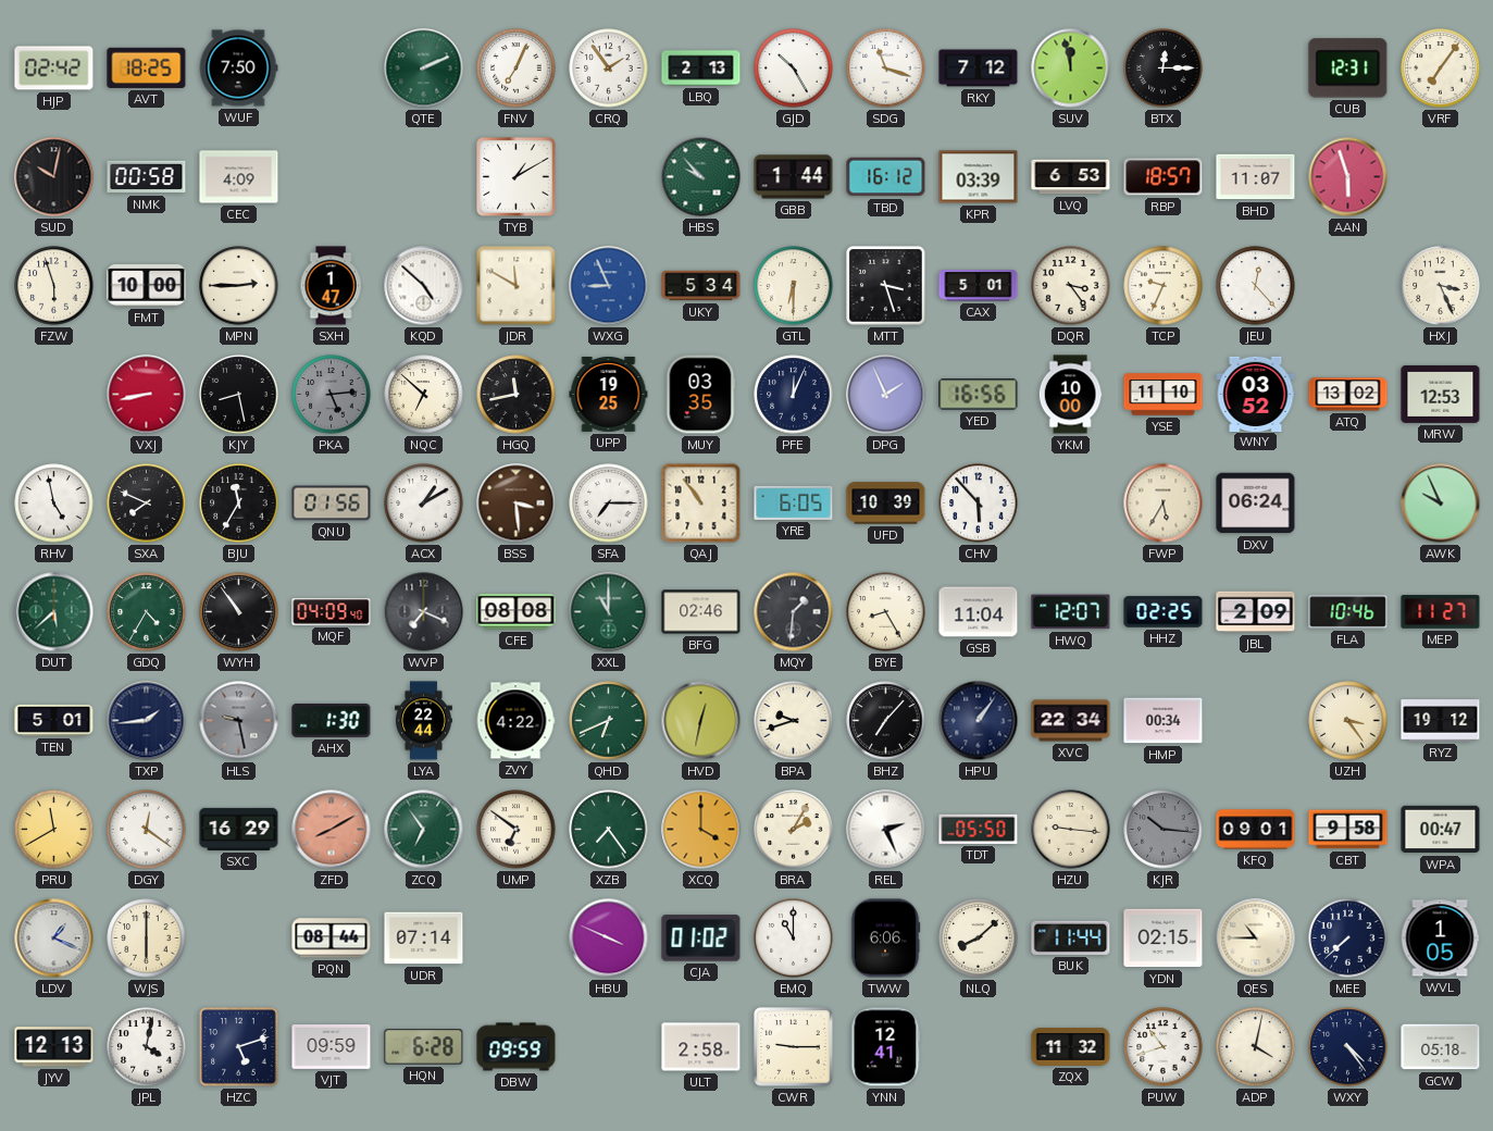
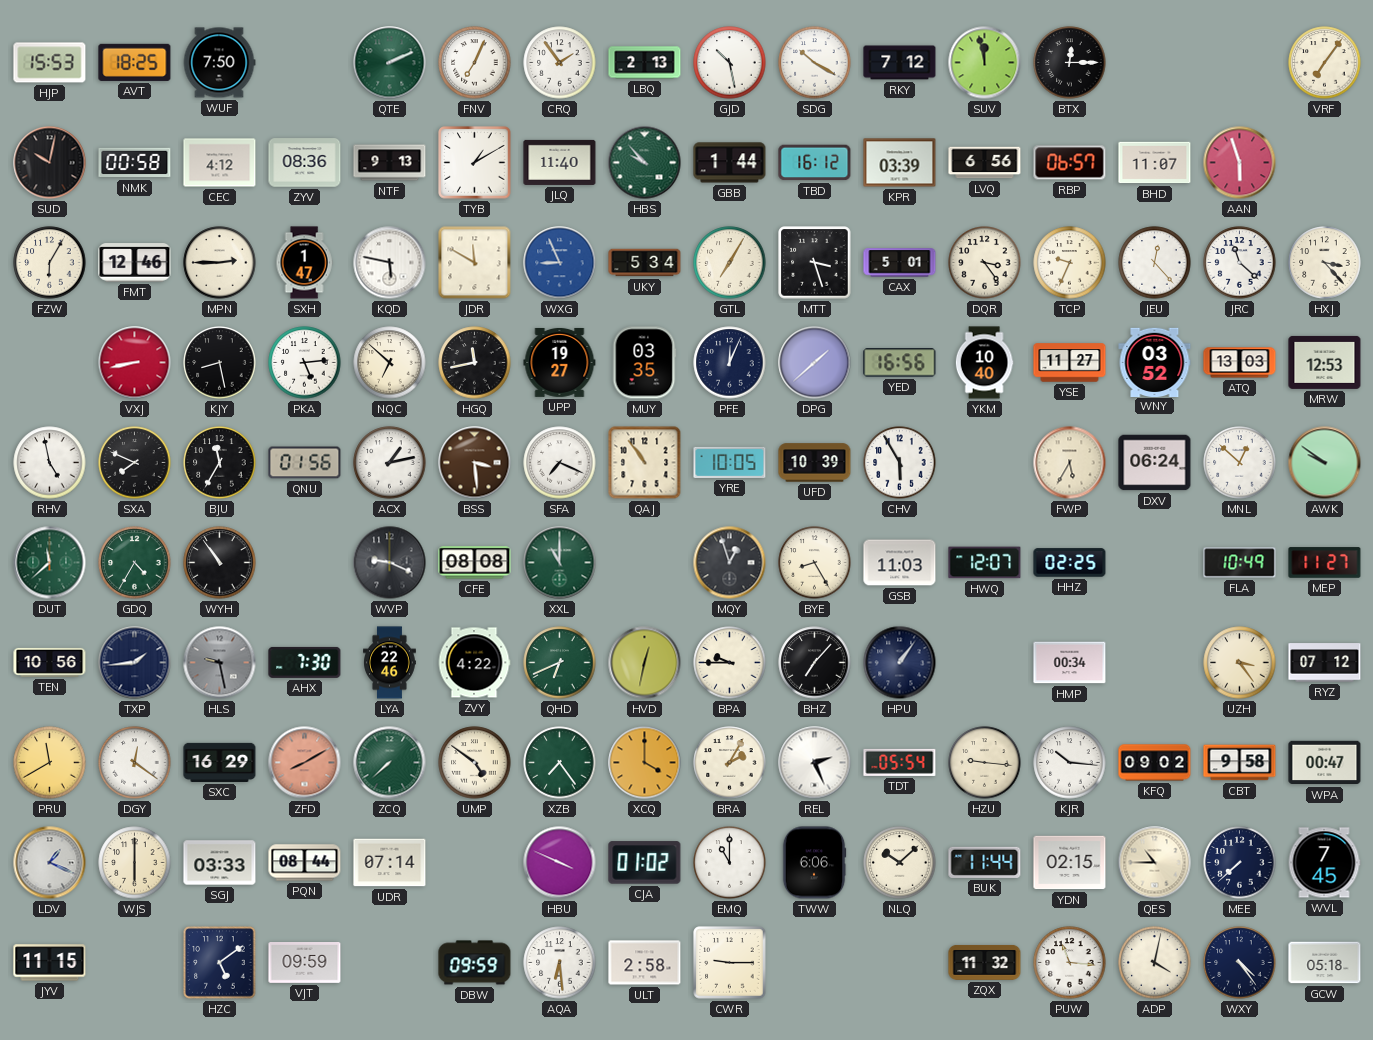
HJP: 02:42 -> 15:53
GJD: 10:25 -> 10:28
SDG: 11:18 -> 10:20
CUB: 12:31 -> none
CEC: 4:09 -> 4:12
ZYV: none -> 08:36
NTF: none -> 9:13
JLQ: none -> 11:40
LVQ: 6:53 -> 6:56
RBP: 18:57 -> 06:57
FZW: 5:57 -> 6:05
FMT: 10:00 -> 12:46
KQD: 4:52 -> 5:47
GTL: 6:30 -> 7:05
JRC: none -> 11:22
HXJ: 3:26 -> 3:23
PKA dial: grey -> white
UPP: 19:25 -> 19:27
DPG: 1:56 -> 1:38
YKM: 10:00 -> 10:40
YSE: 11:10 -> 11:27
ATQ: 13:02 -> 13:03
ACX: 1:10 -> 1:13
SFA: 7:15 -> 7:19
YRE: 6:05 -> 10:05
CHV: 5:53 -> 5:55
MNL: none -> 12:52
AWK: 9:56 -> 9:51
DUT: 5:38 -> 11:38
MQF: 04:09 -> none
WVP: 7:19 -> 9:19
BFG: 02:46 -> none
MQY: 1:31 -> 12:57
GSB: 11:04 -> 11:03
JBL: 2:09 -> none
FLA: 10:46 -> 10:49
TEN: 5:01 -> 10:56
AHX: 1:30 -> 7:30
LYA: 22:44 -> 22:46
BPA: 9:42 -> 9:45
XVC: 22:34 -> none
RYZ: 19:12 -> 07:12
ZCQ: 6:54 -> 7:38
UMP: 6:51 -> 4:51
TDT: 05:50 -> 05:54
KJR dial: grey -> white
KFQ: 09:01 -> 09:02
SGJ: none -> 03:33
NLQ: 8:08 -> 10:08
WVL: 1:05 -> 7:45
JYV: 12:13 -> 11:15
JPL: 4:02 -> none
HZC: 5:12 -> 5:09
HQN: 6:28 -> none
AQA: none -> 6:29
YNN: 12:41 -> none
PUW: 10:42 -> 11:16
